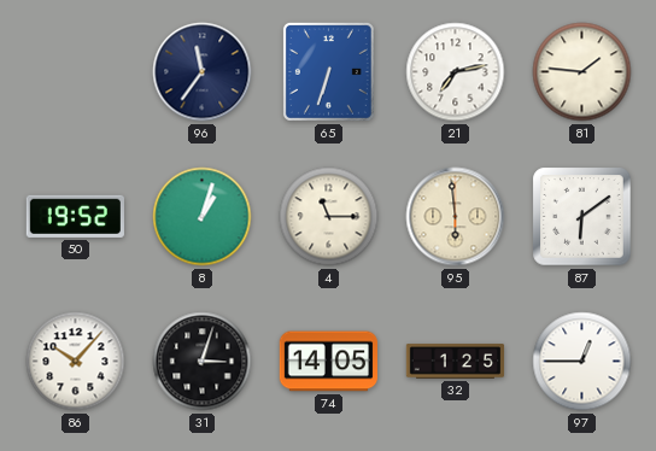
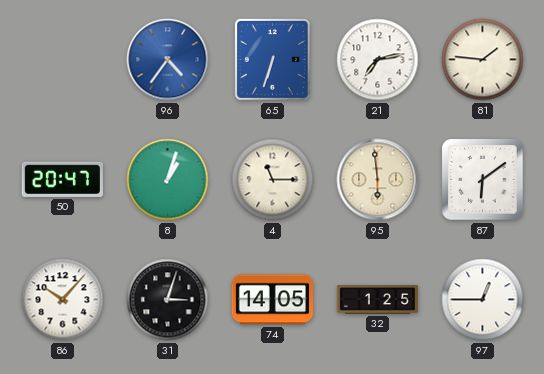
96: 11:36 -> 4:36
96 dial: navy -> blue
50: 19:52 -> 20:47
